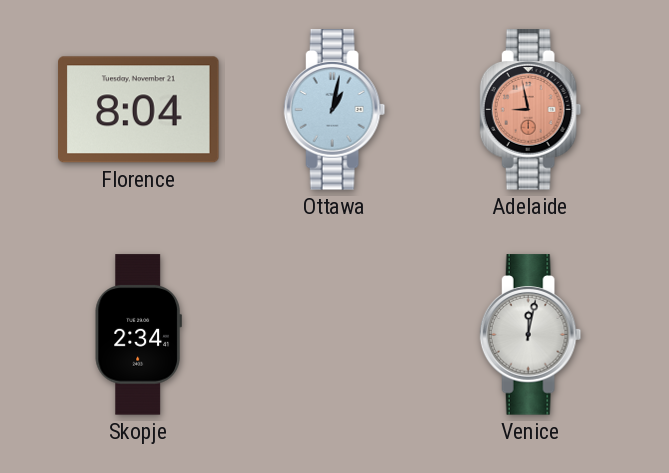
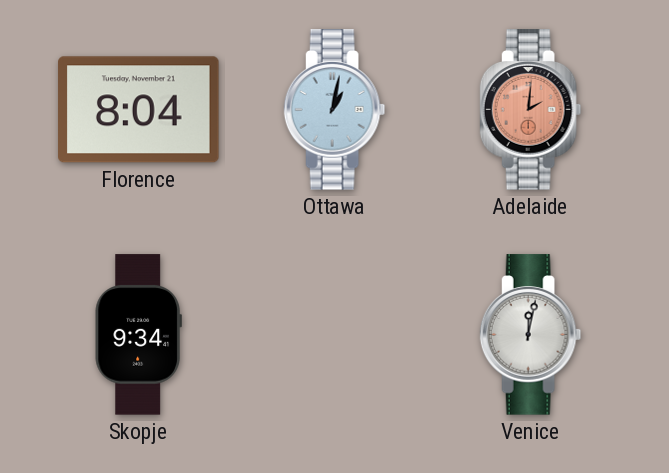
Adelaide: 8:58 -> 2:01
Skopje: 2:34 -> 9:34
